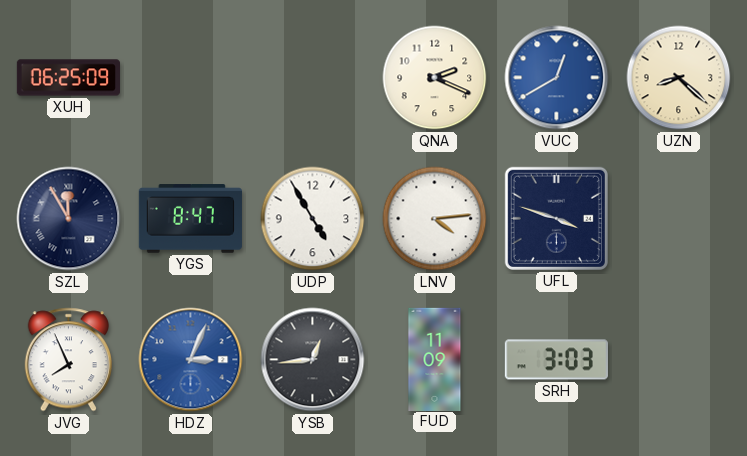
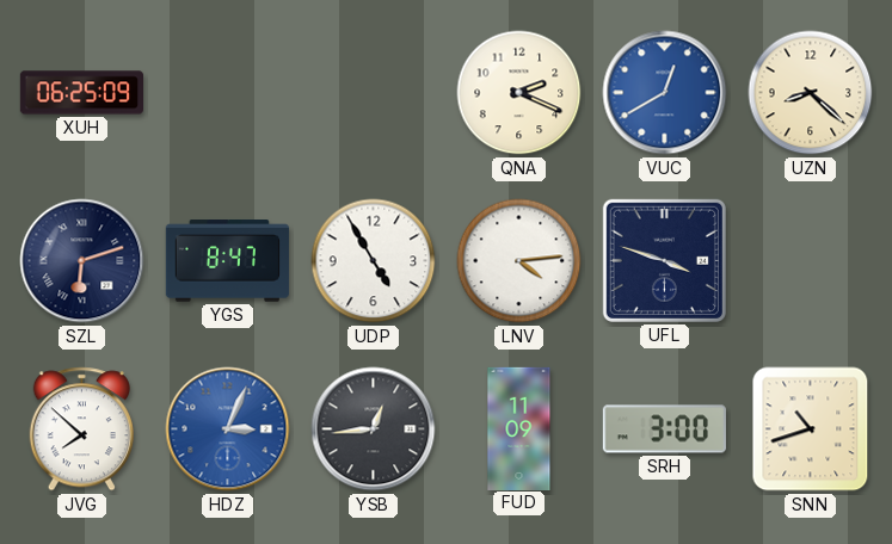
SZL: 11:55 -> 6:12
JVG: 7:56 -> 7:52
SRH: 3:03 -> 3:00
SNN: none -> 10:42
